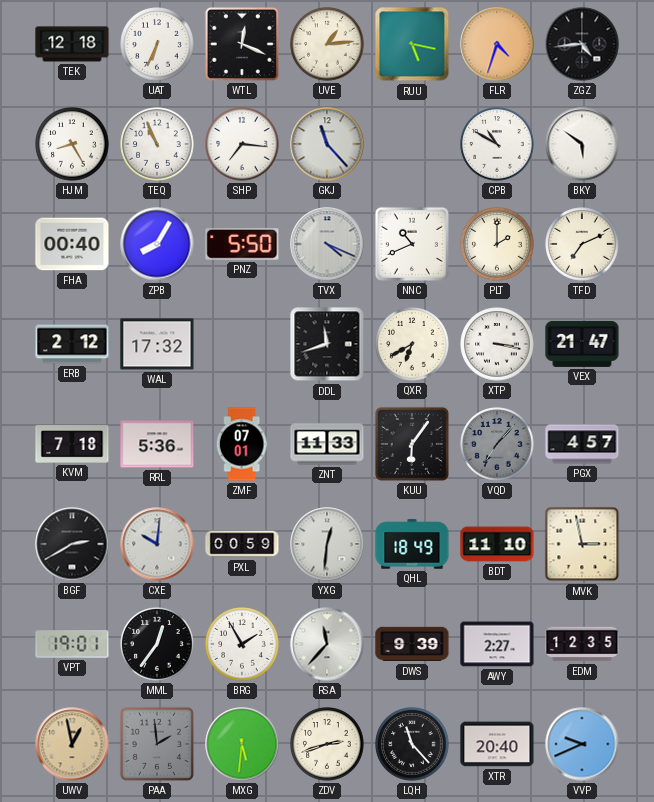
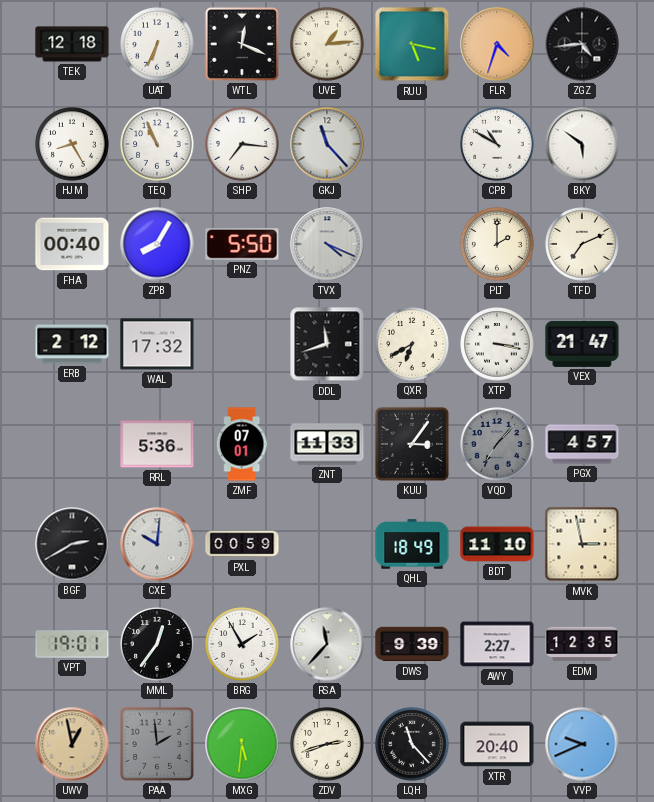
NNC: 10:41 -> none
KVM: 7:18 -> none
KUU: 6:06 -> 3:06
YXG: 12:31 -> none
